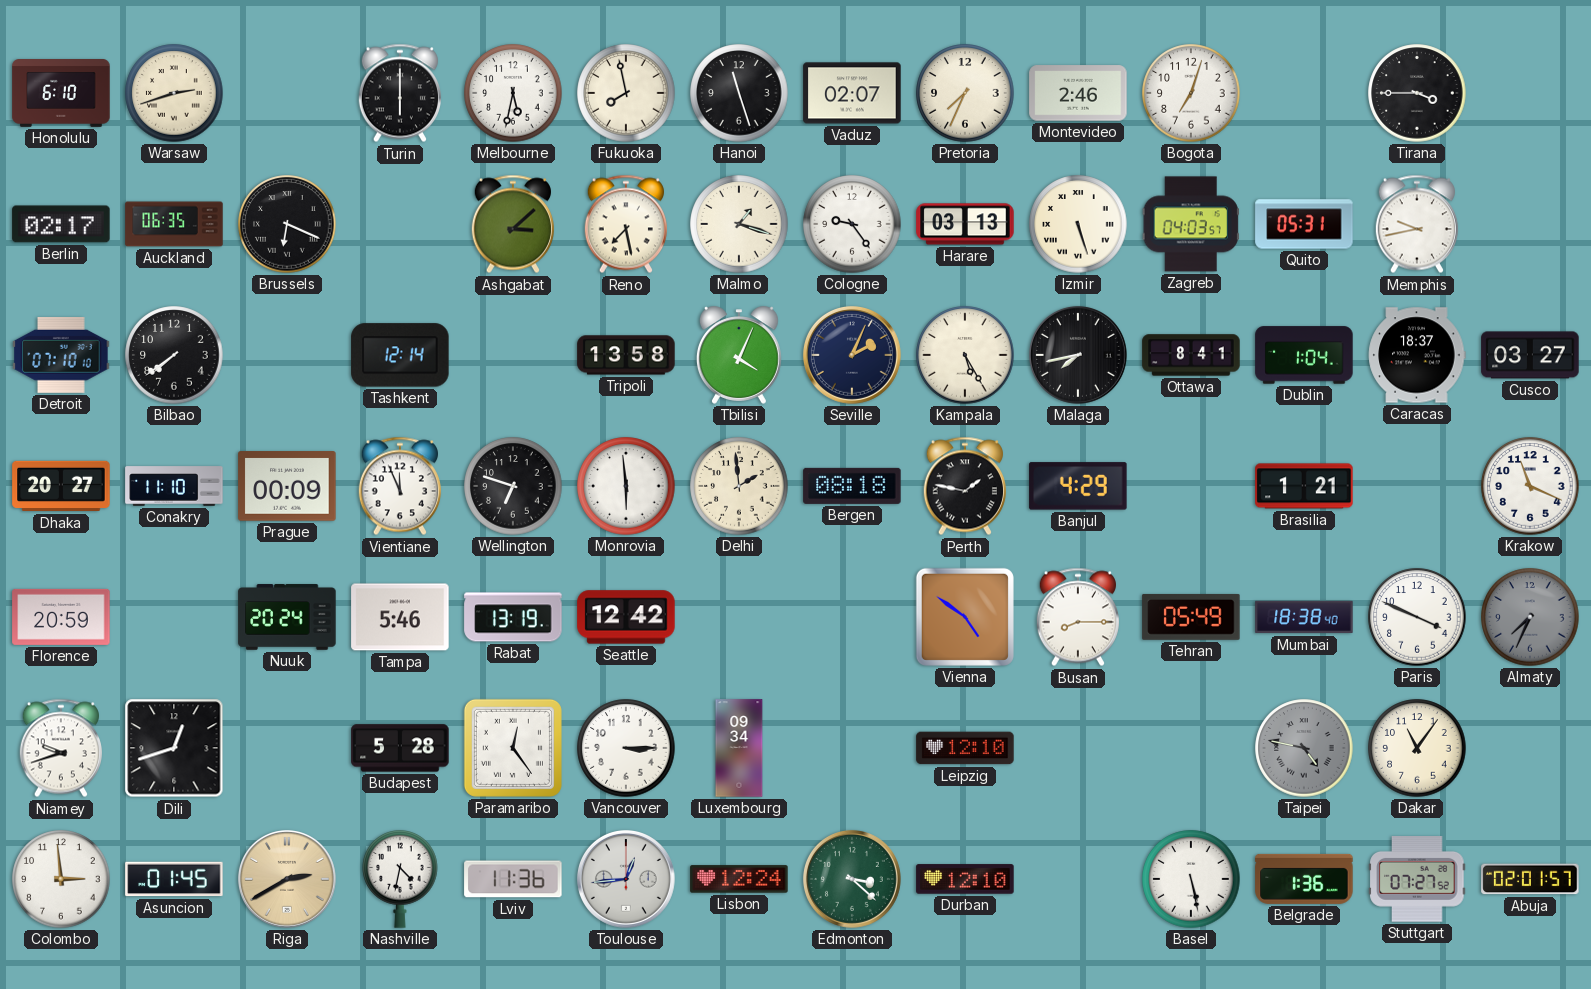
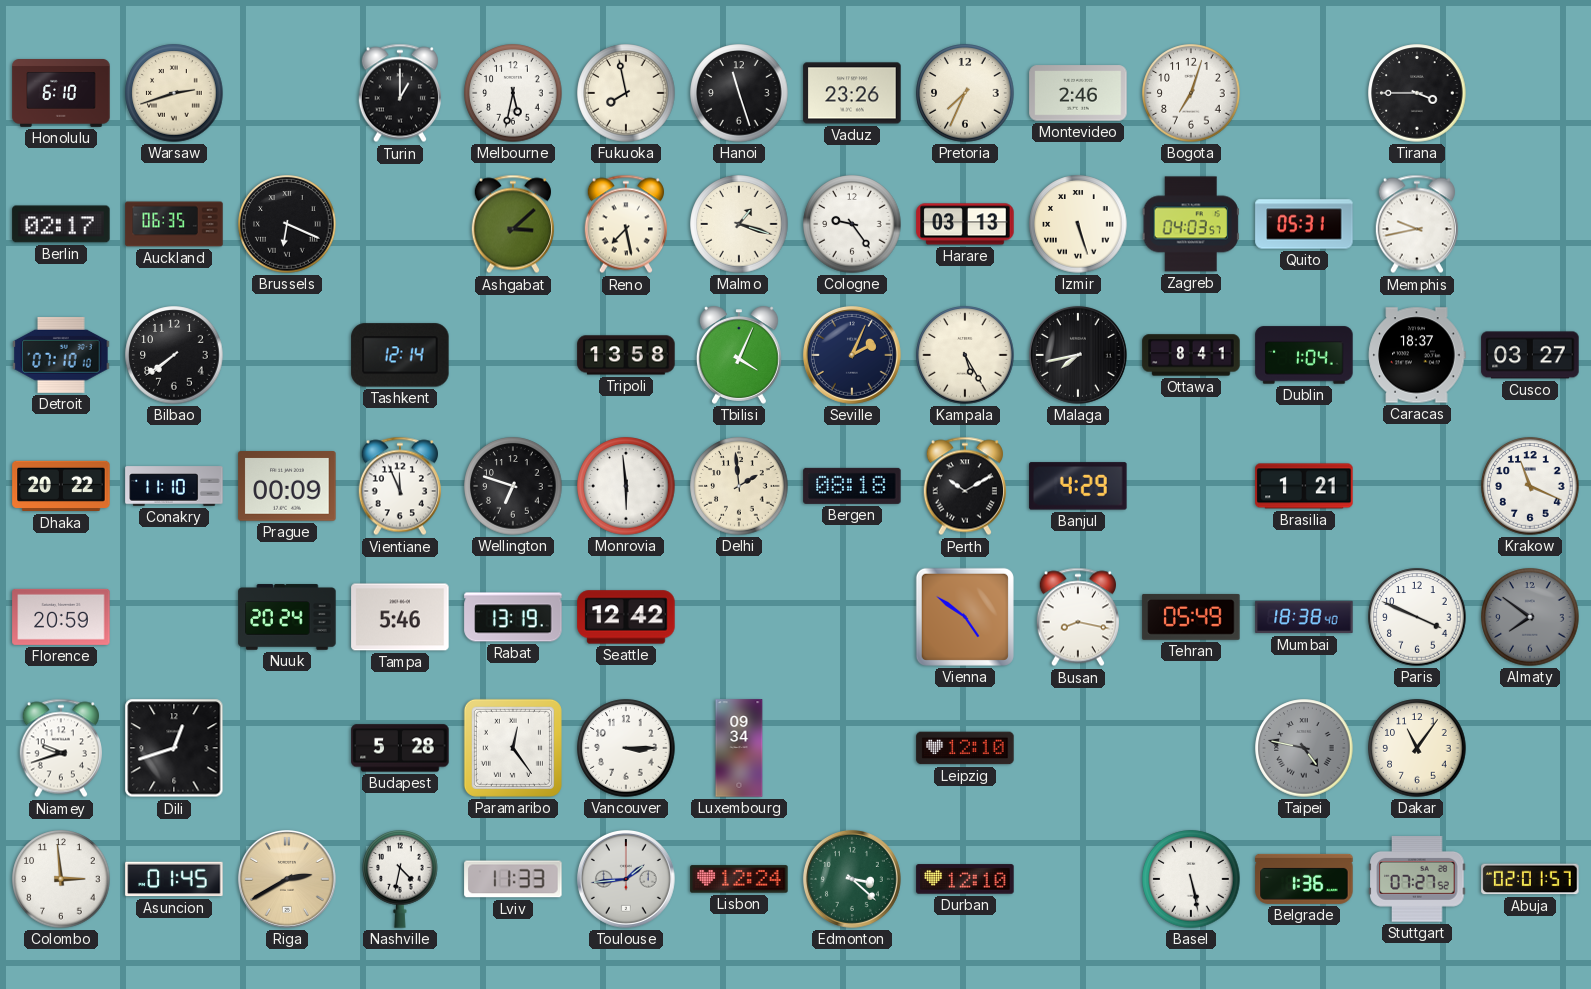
Turin: 6:00 -> 1:00
Vaduz: 02:07 -> 23:26
Dhaka: 20:27 -> 20:22
Perth: 1:47 -> 10:10
Busan: 8:15 -> 8:17
Almaty: 7:34 -> 7:51
Lviv: 11:36 -> 11:33
Toulouse: 12:44 -> 1:44
